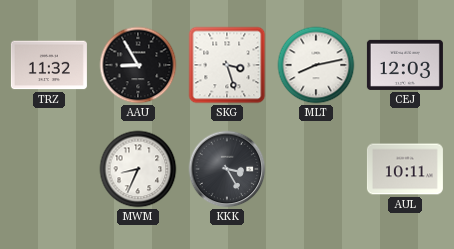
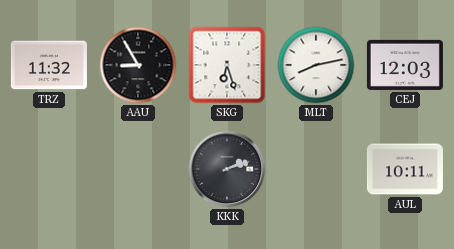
SKG: 3:27 -> 6:27
MWM: 8:34 -> none
KKK: 3:25 -> 2:12
